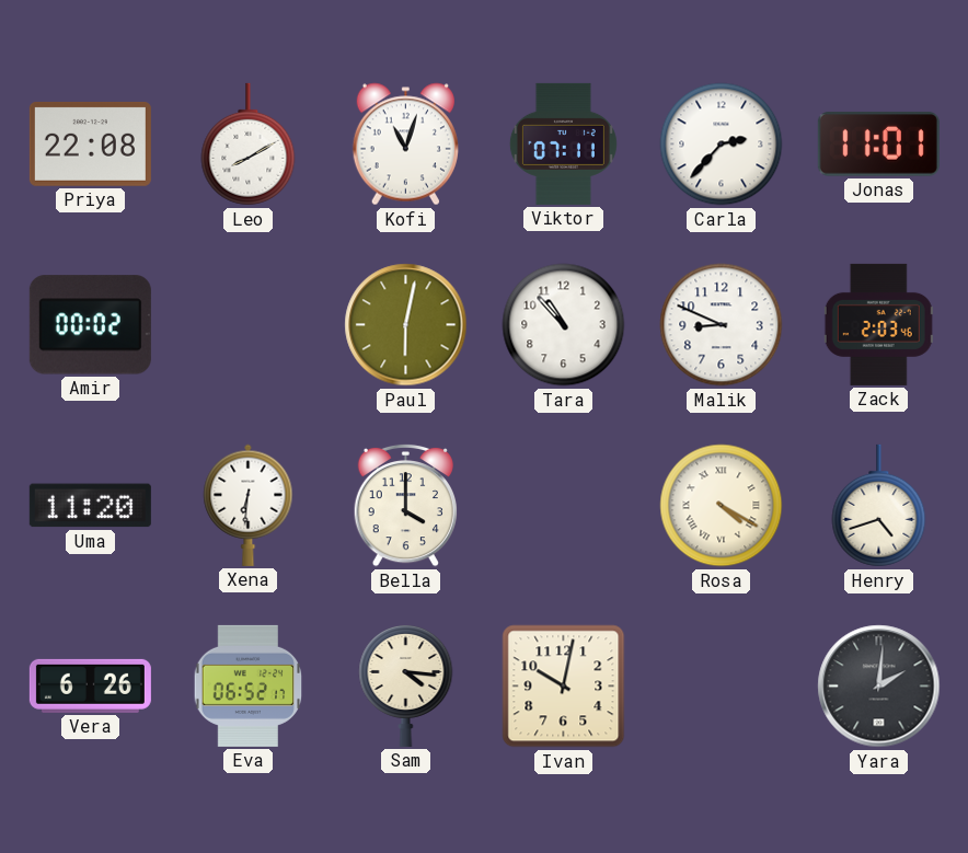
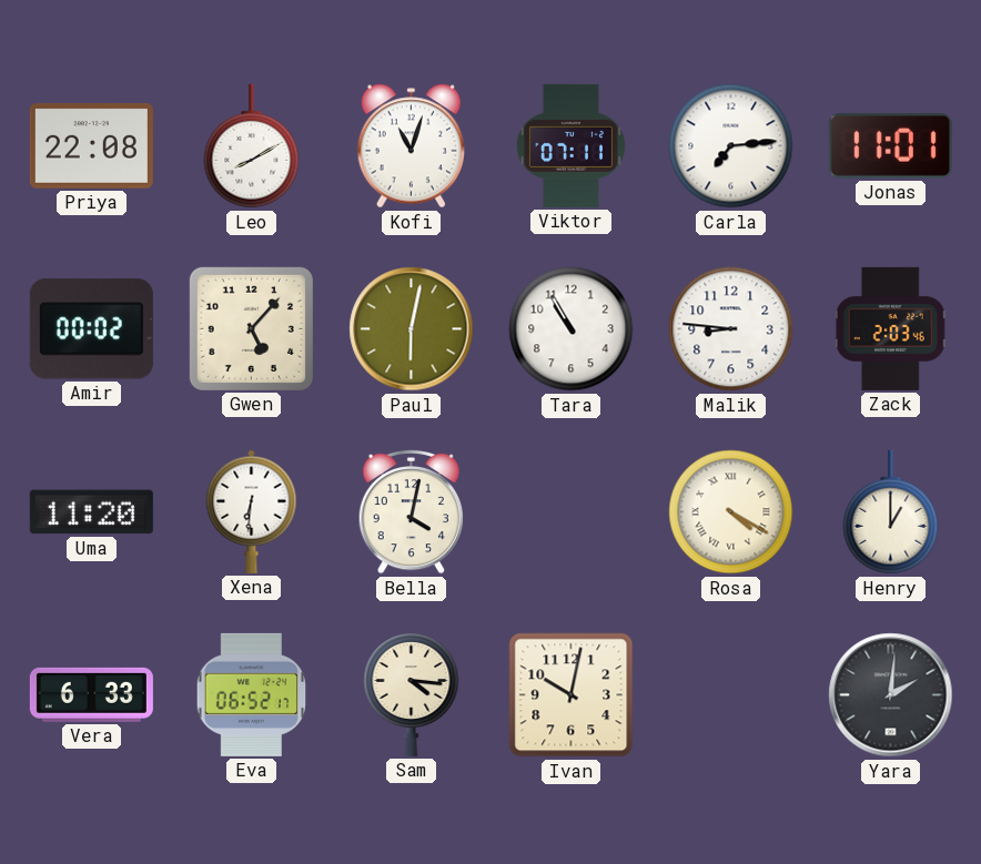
Carla: 2:37 -> 7:14
Gwen: none -> 5:07
Tara: 10:53 -> 10:55
Malik: 8:49 -> 8:46
Bella: 4:00 -> 4:02
Henry: 4:42 -> 1:00
Vera: 6:26 -> 6:33
